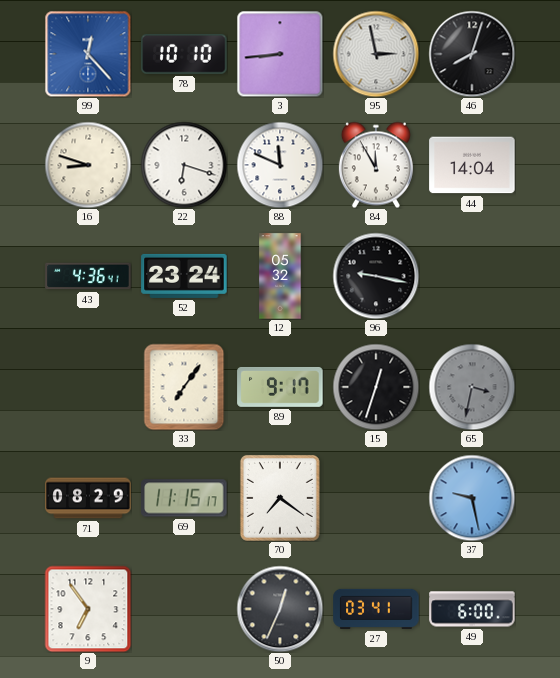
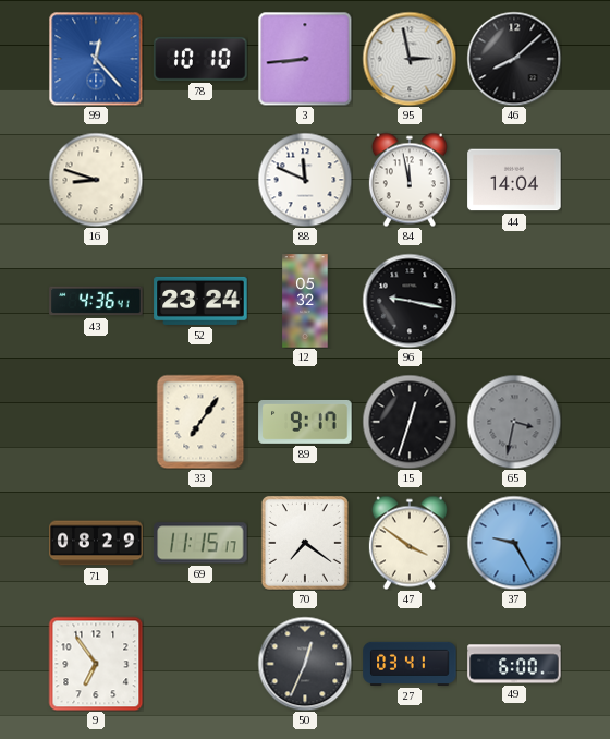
46: 8:03 -> 8:08
22: 6:18 -> none
84: 11:55 -> 11:58
47: none -> 3:51
37: 9:28 -> 9:25
